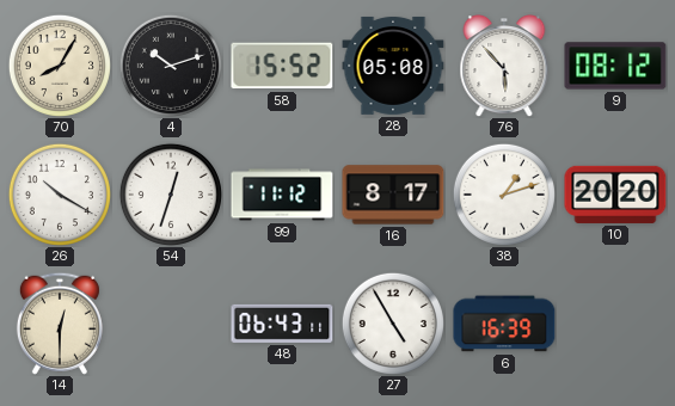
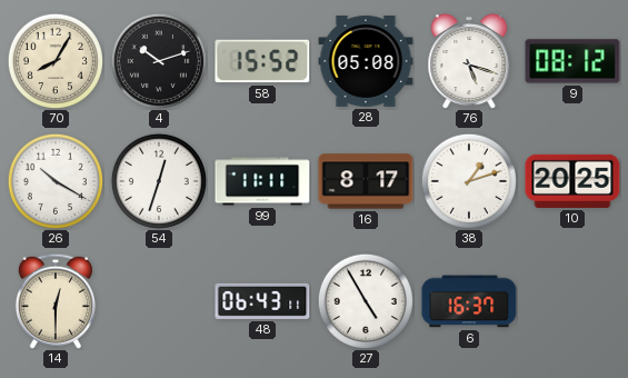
76: 5:53 -> 5:18
99: 11:12 -> 11:11
10: 20:20 -> 20:25
6: 16:39 -> 16:37
